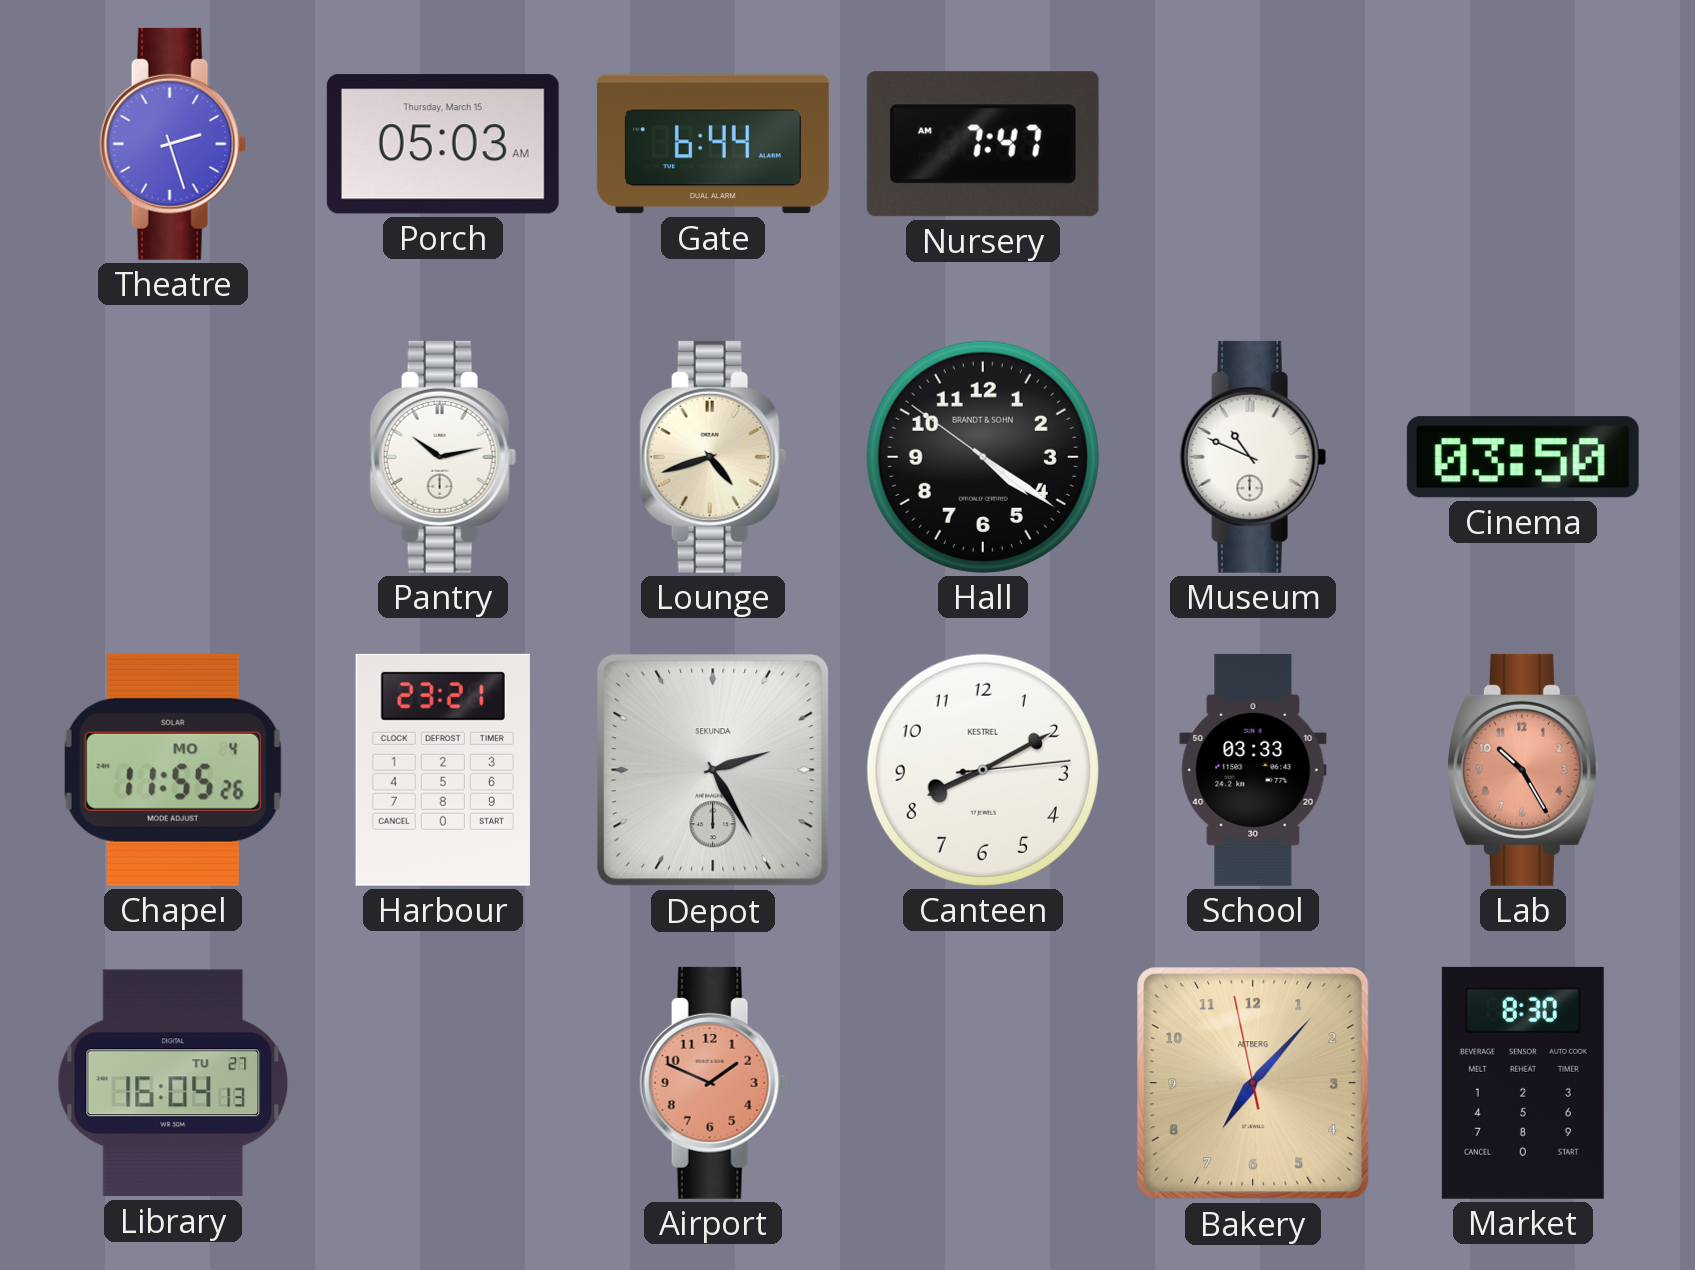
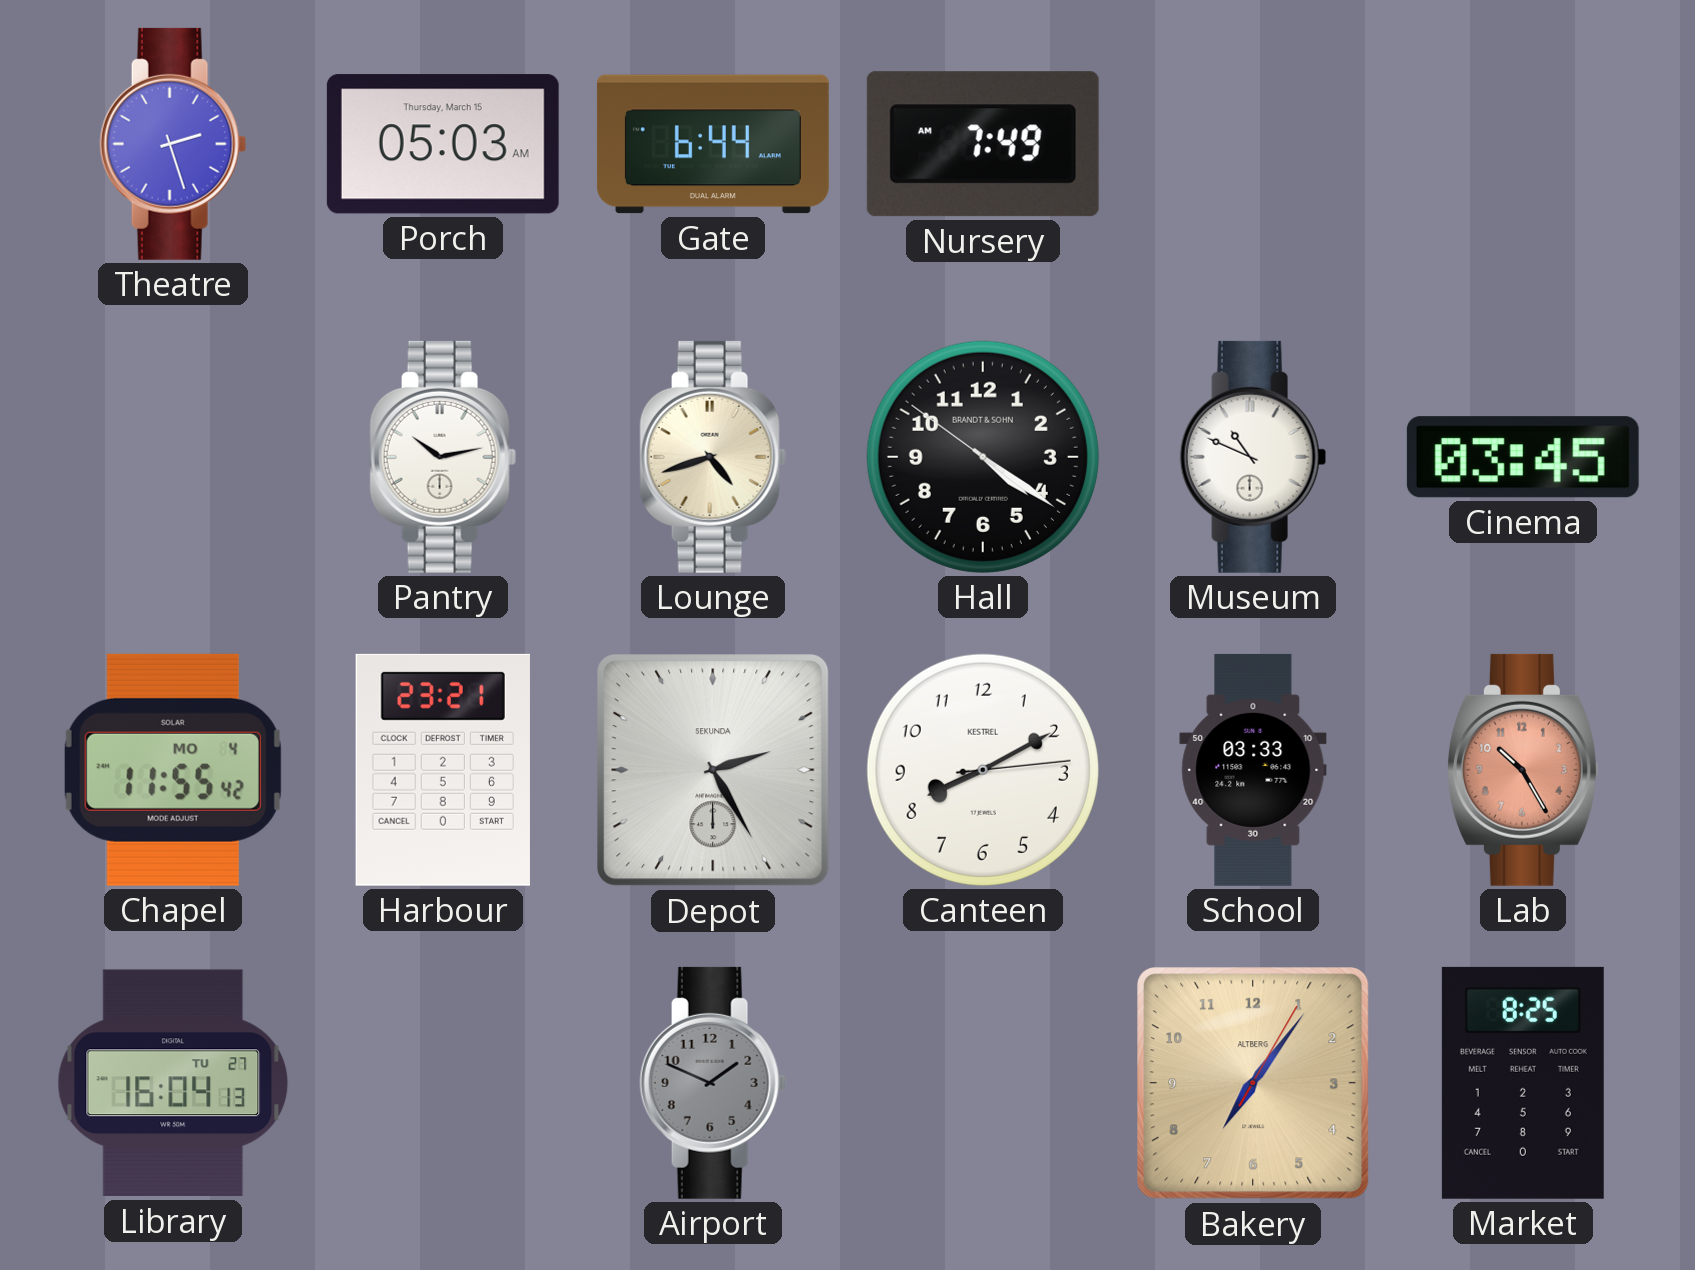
Nursery: 7:47 -> 7:49
Cinema: 03:50 -> 03:45
Chapel: 11:55:26 -> 11:55:42
Airport dial: salmon -> grey
Bakery: 7:06:58 -> 7:06:05
Market: 8:30 -> 8:25
